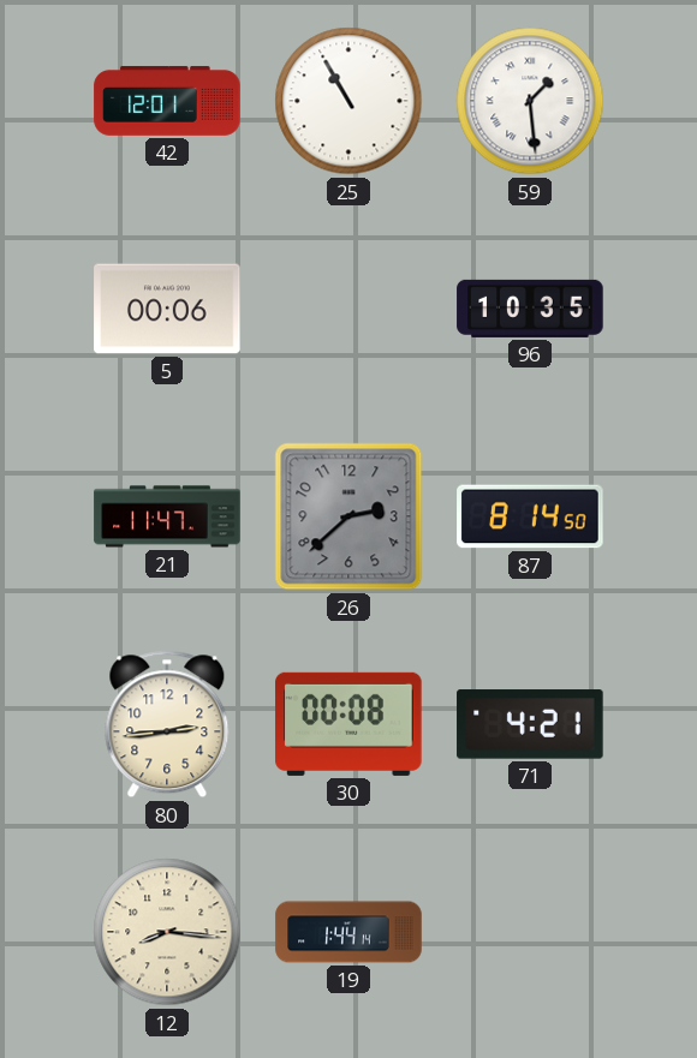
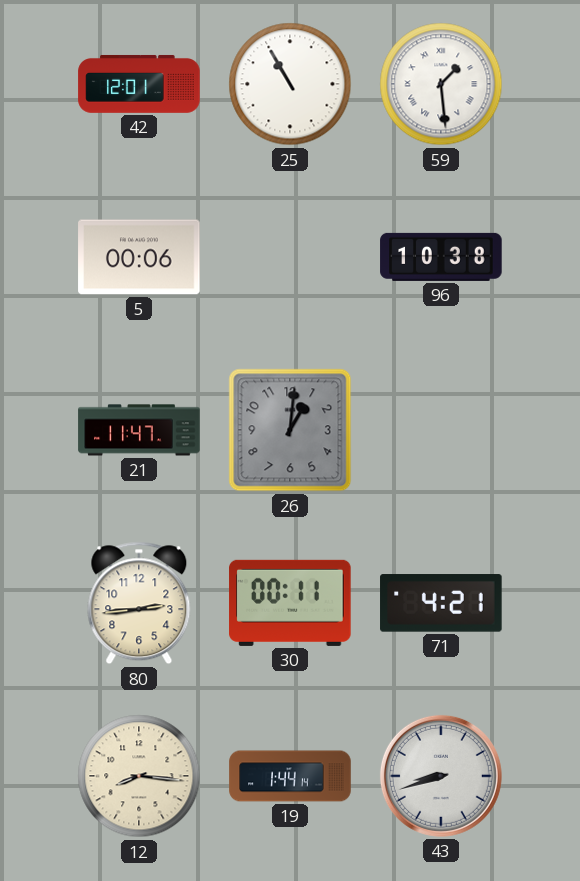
96: 10:35 -> 10:38
26: 2:38 -> 1:01
87: 8:14 -> none
30: 00:08 -> 00:11
43: none -> 8:42
